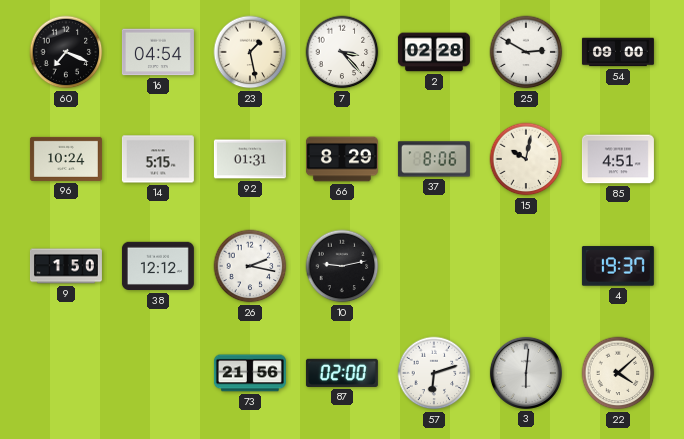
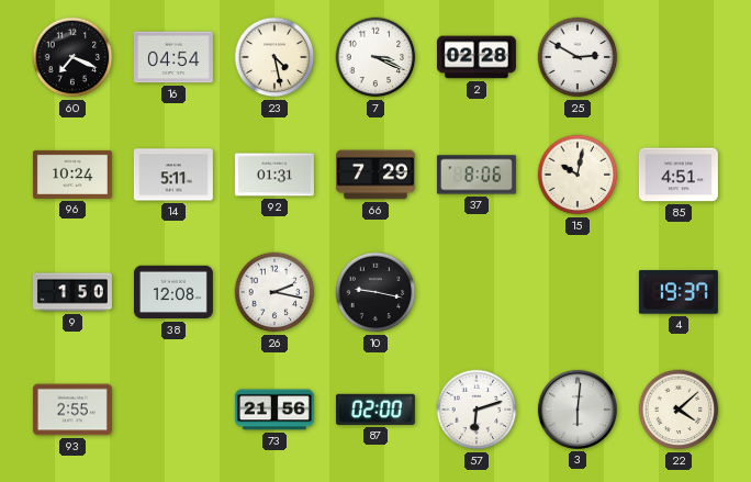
23: 1:28 -> 4:28
7: 3:23 -> 3:19
54: 09:00 -> none
14: 5:15 -> 5:11
66: 8:29 -> 7:29
38: 12:12 -> 12:08
10: 9:13 -> 9:17
93: none -> 2:55
